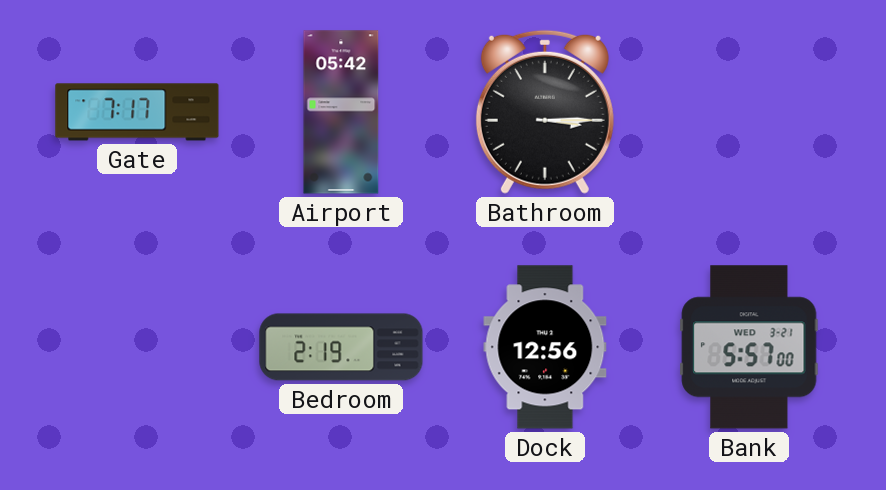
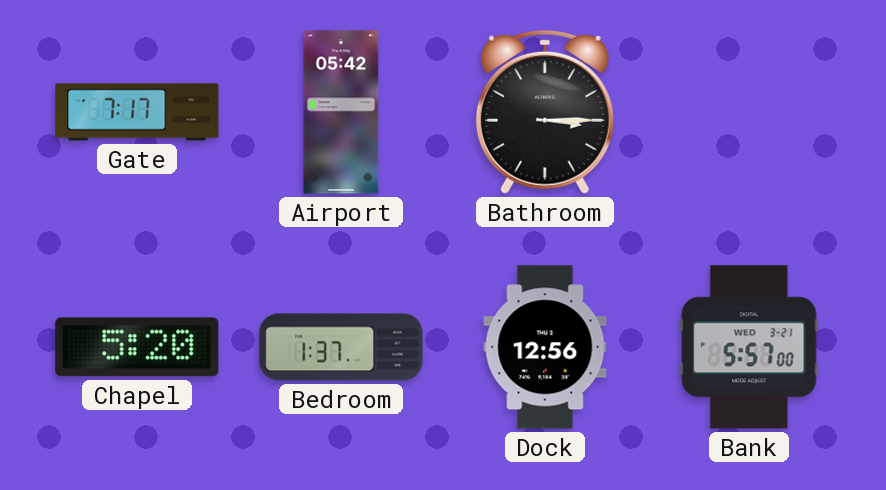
Chapel: none -> 5:20
Bedroom: 2:19 -> 1:37
